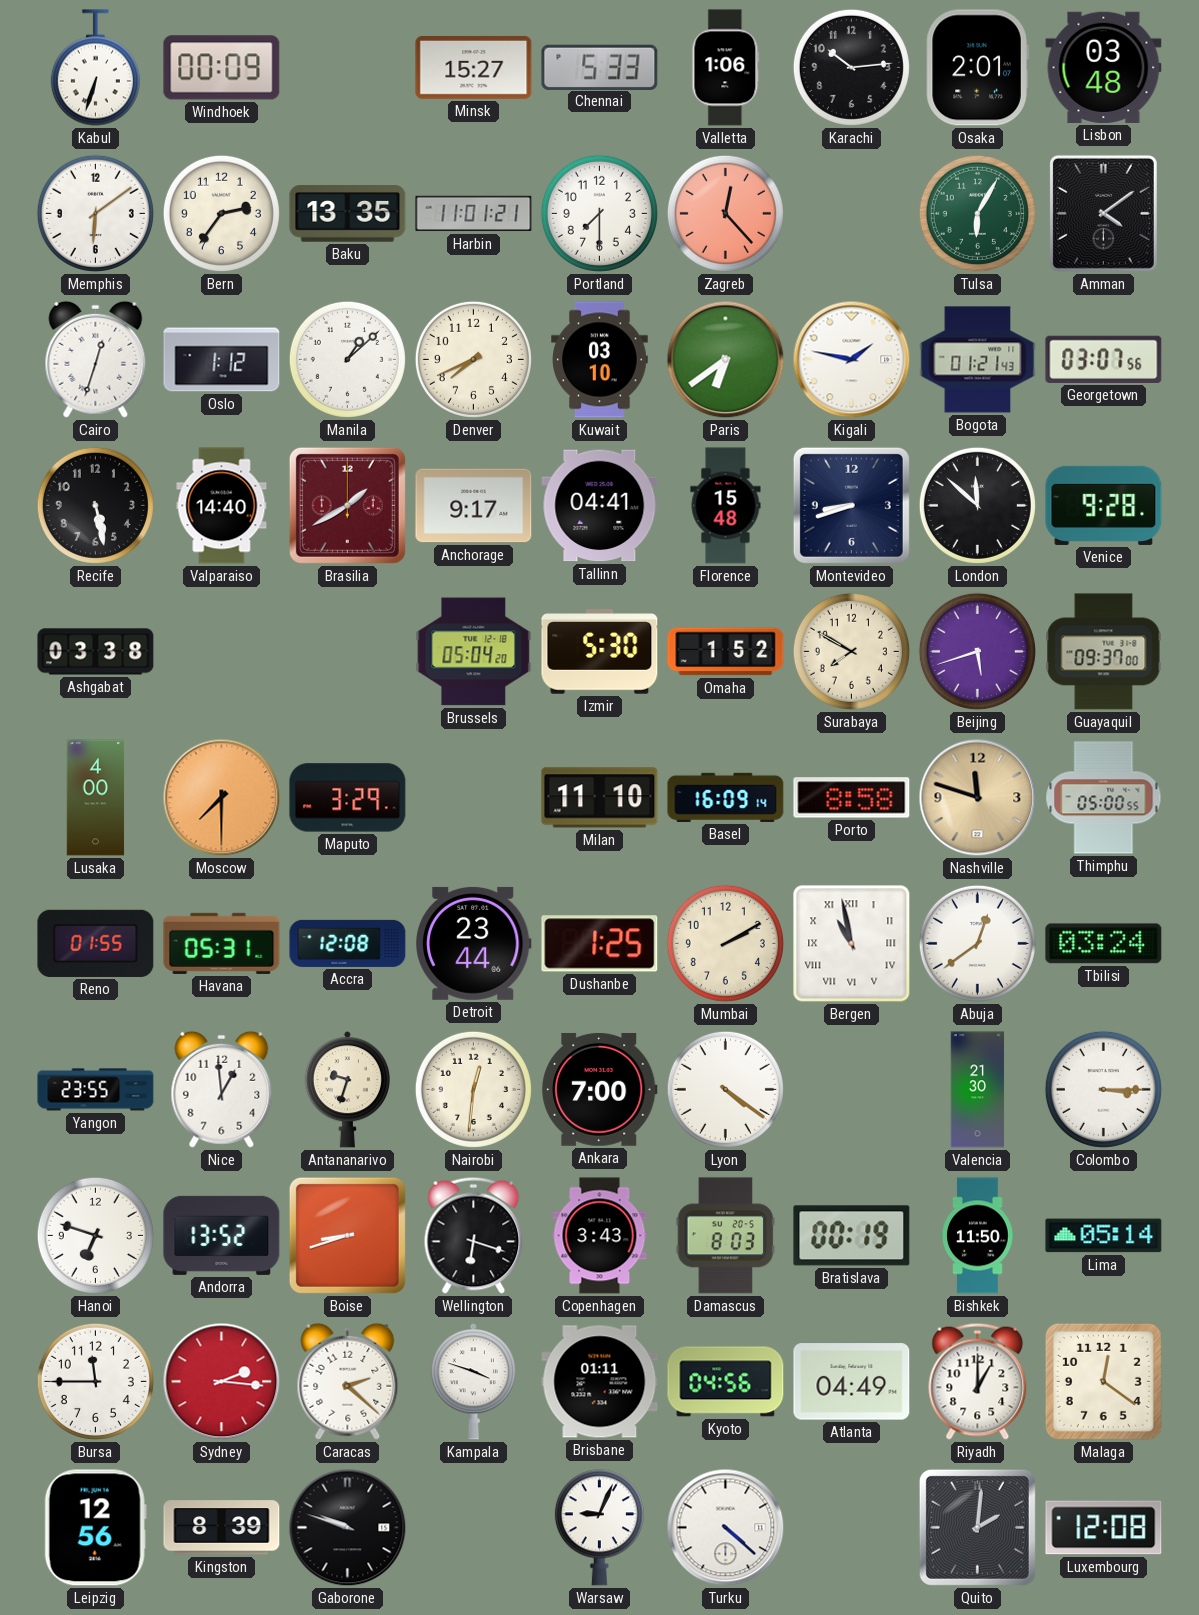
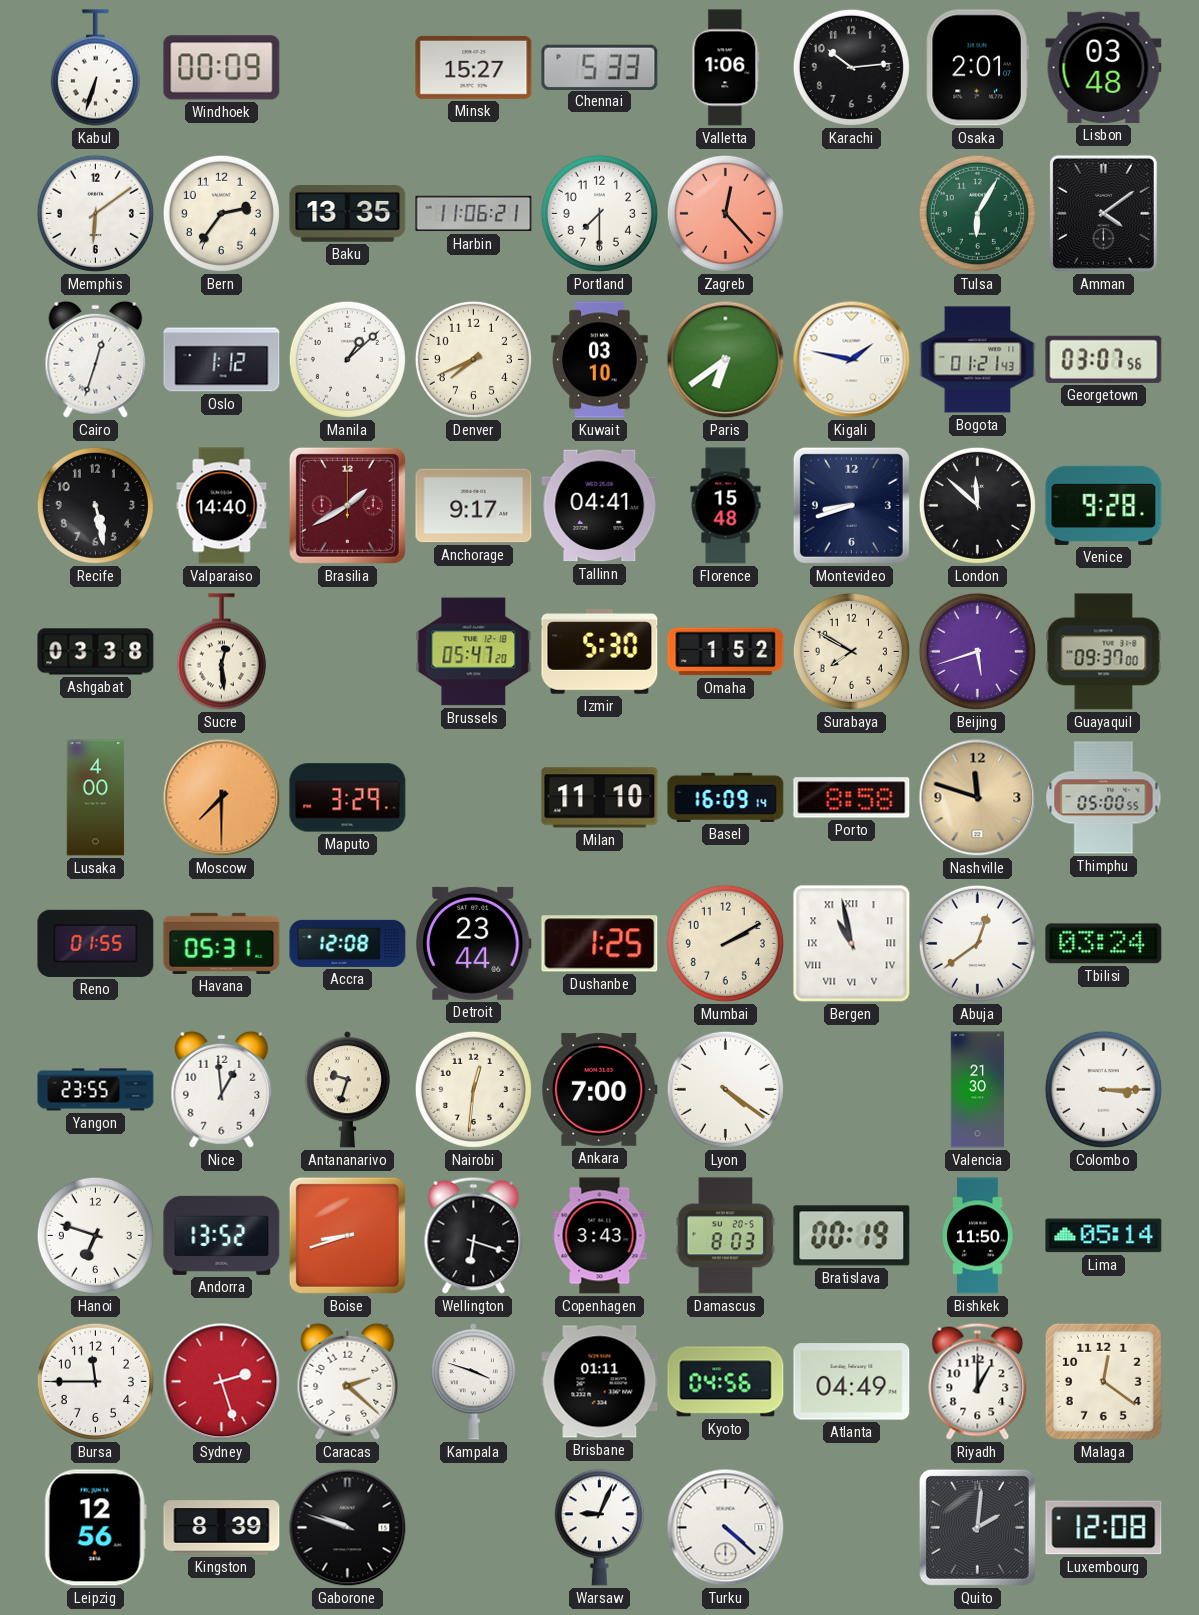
Harbin: 11:01 -> 11:06
Sucre: none -> 12:29
Brussels: 05:04 -> 05:47
Sydney: 2:16 -> 2:27
